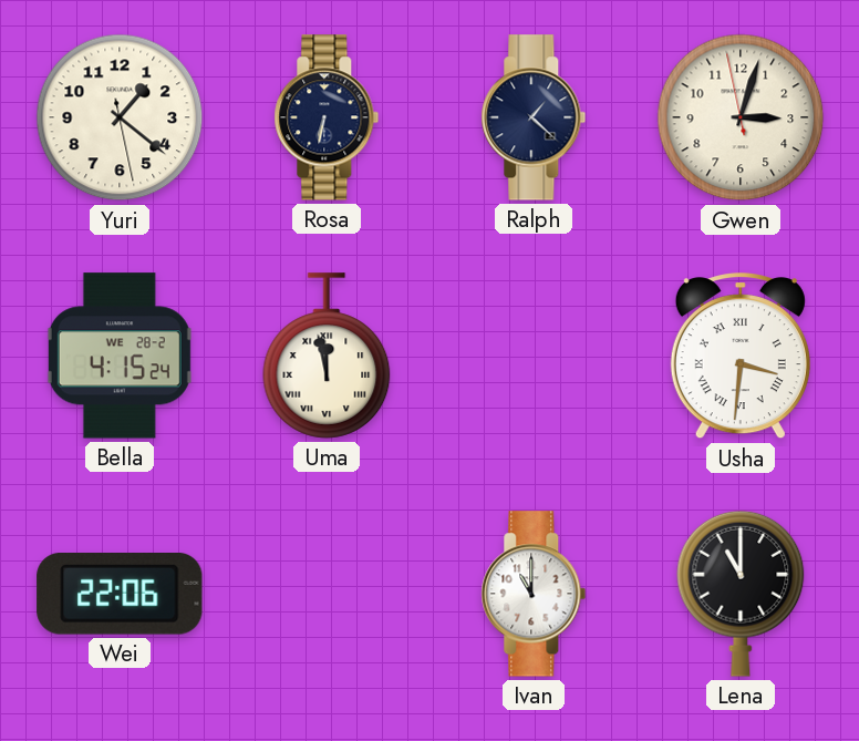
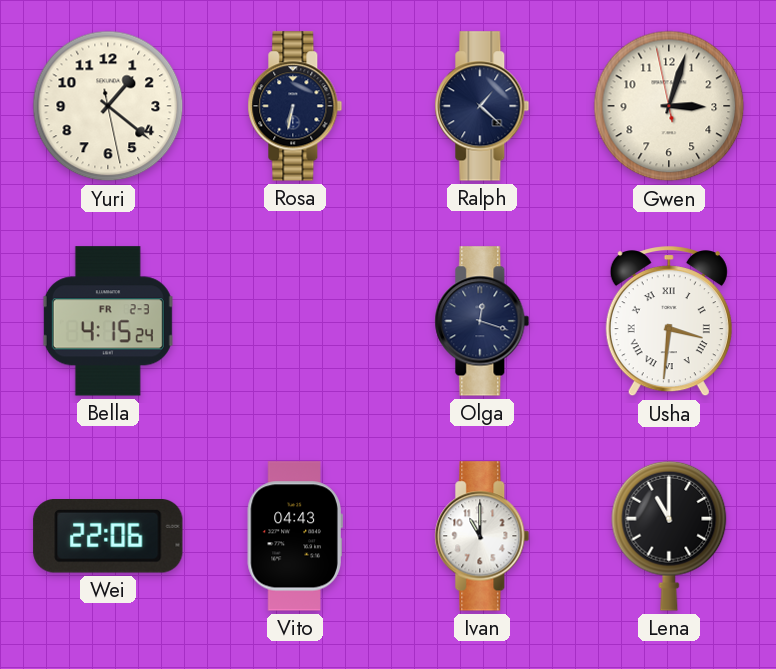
Bella date: WE 28-2 -> FR 2-3
Uma: 11:58 -> none
Olga: none -> 12:18
Vito: none -> 04:43
